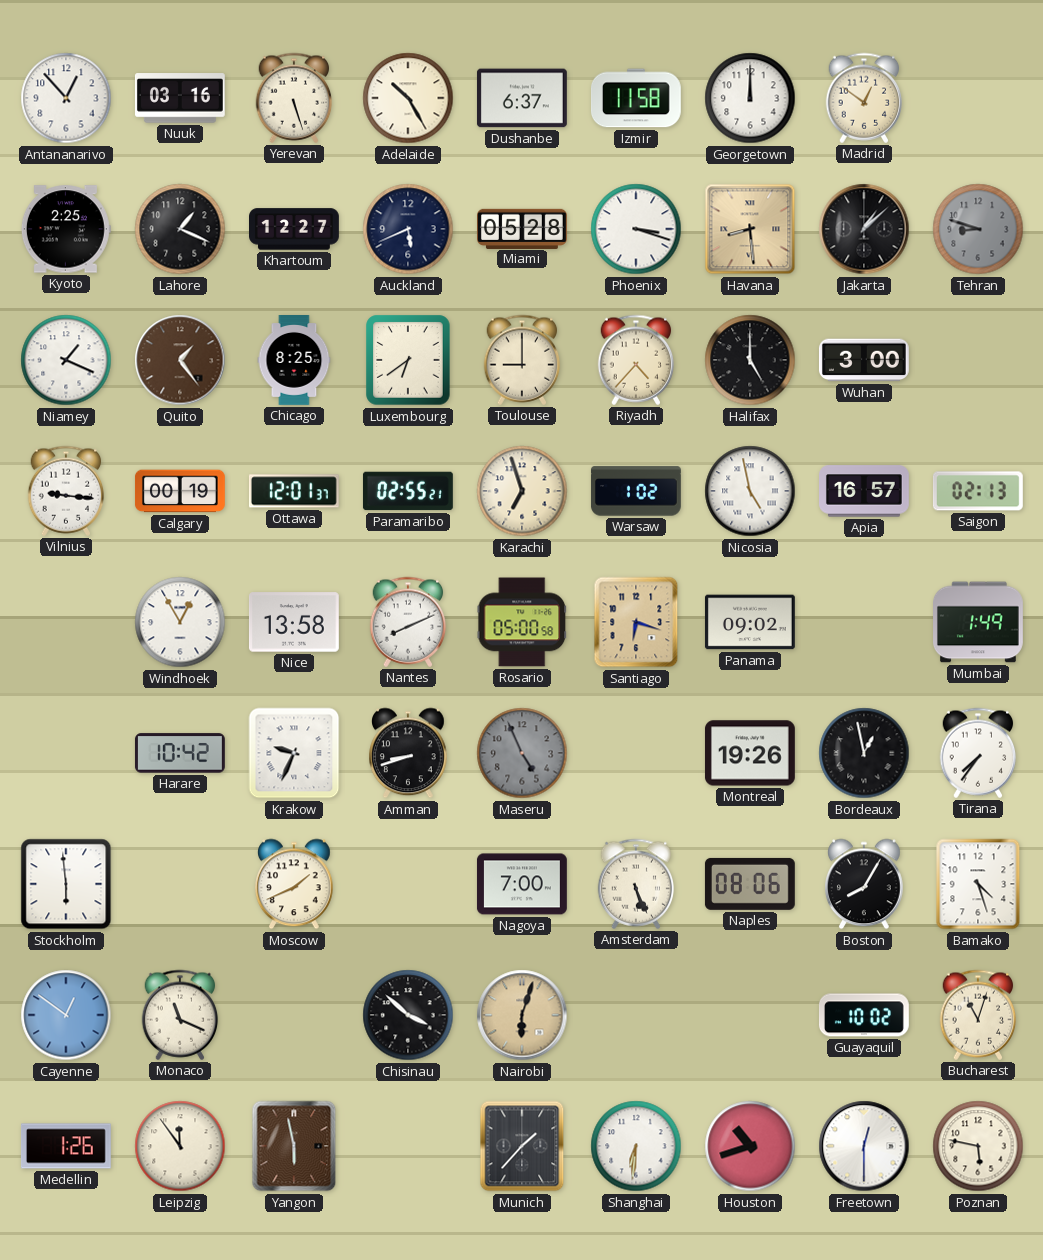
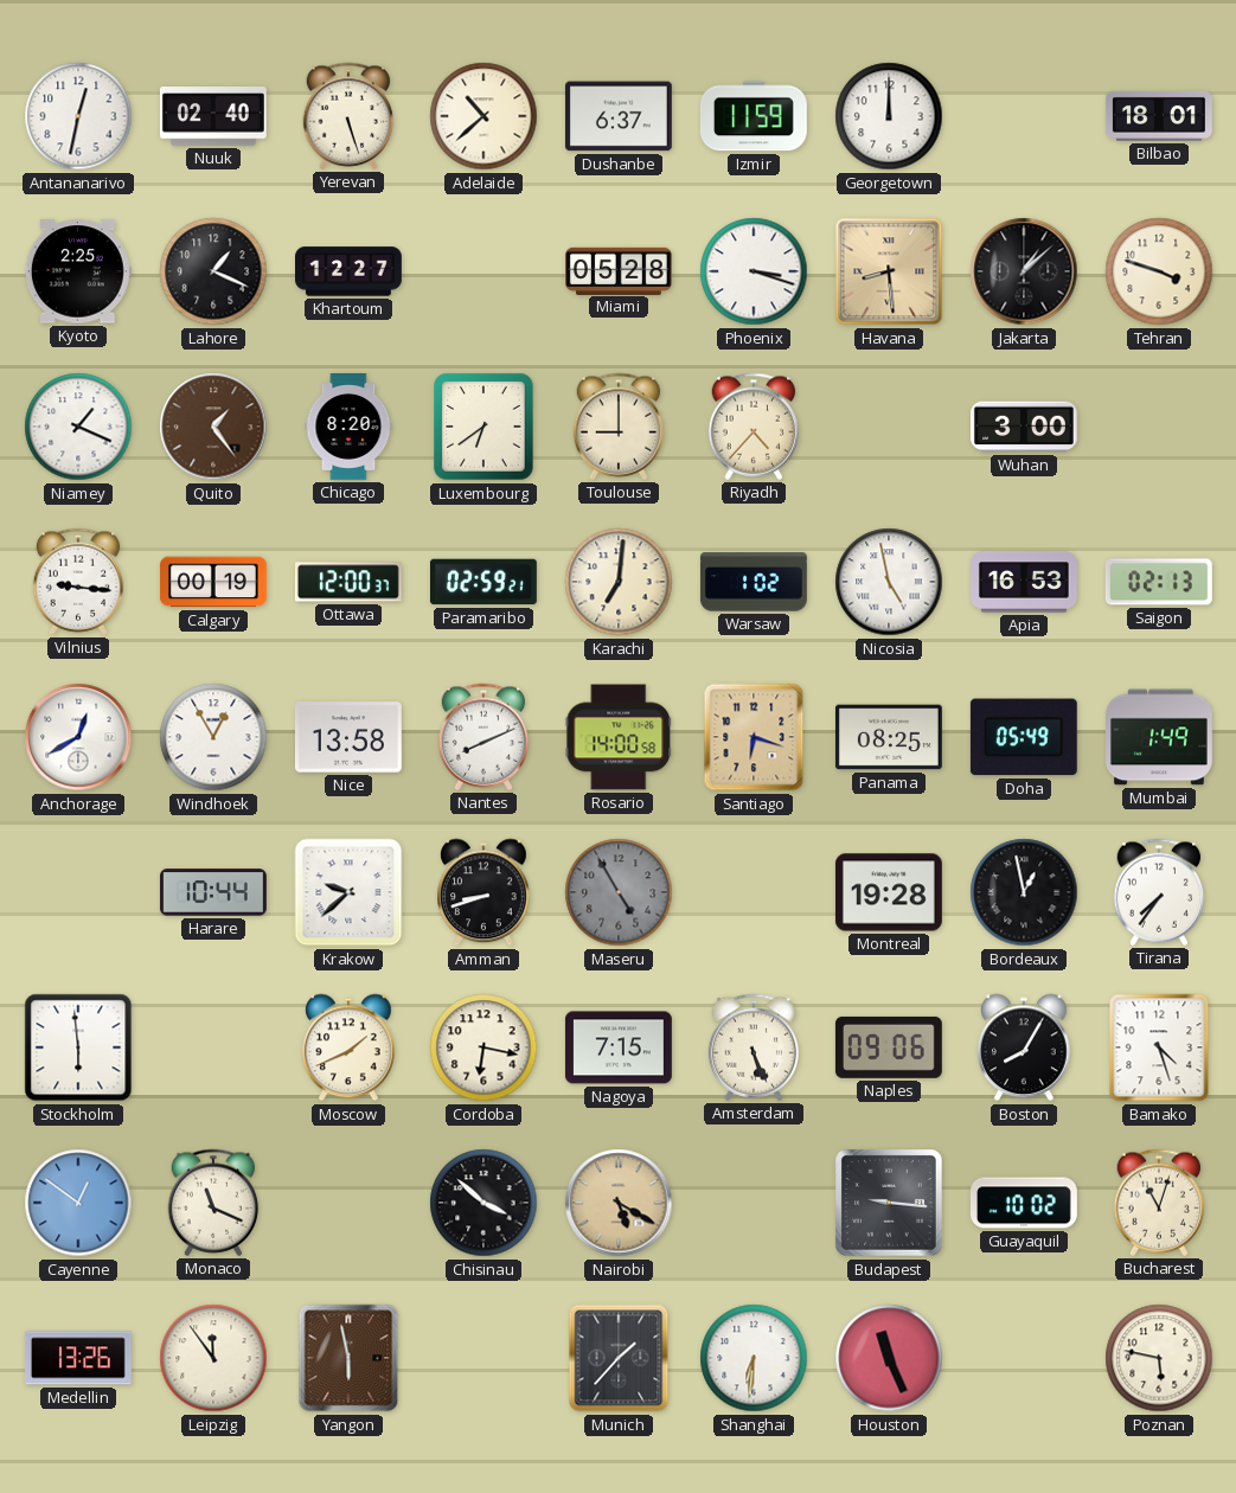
Antananarivo: 12:53 -> 12:32
Nuuk: 03:16 -> 02:40
Adelaide: 10:25 -> 10:38
Izmir: 11:58 -> 11:59
Madrid: 12:51 -> none
Bilbao: none -> 18:01
Auckland: 5:41 -> none
Tehran: 8:48 -> 3:48
Tehran dial: grey -> cream
Chicago: 8:25 -> 8:20
Halifax: 5:00 -> none
Ottawa: 12:01 -> 12:00
Paramaribo: 02:55 -> 02:59
Karachi: 6:57 -> 7:01
Apia: 16:57 -> 16:53
Anchorage: none -> 12:40
Rosario: 05:00 -> 14:00
Panama: 09:02 -> 08:25
Doha: none -> 05:49
Harare: 10:42 -> 10:44
Krakow: 9:34 -> 9:38
Maseru: 4:56 -> 4:55
Montreal: 19:26 -> 19:28
Cordoba: none -> 6:17
Nagoya: 7:00 -> 7:15
Naples: 08:06 -> 09:06
Nairobi: 6:03 -> 5:20
Budapest: none -> 9:16
Medellin: 1:26 -> 13:26
Houston: 10:42 -> 11:26
Freetown: 12:30 -> none
